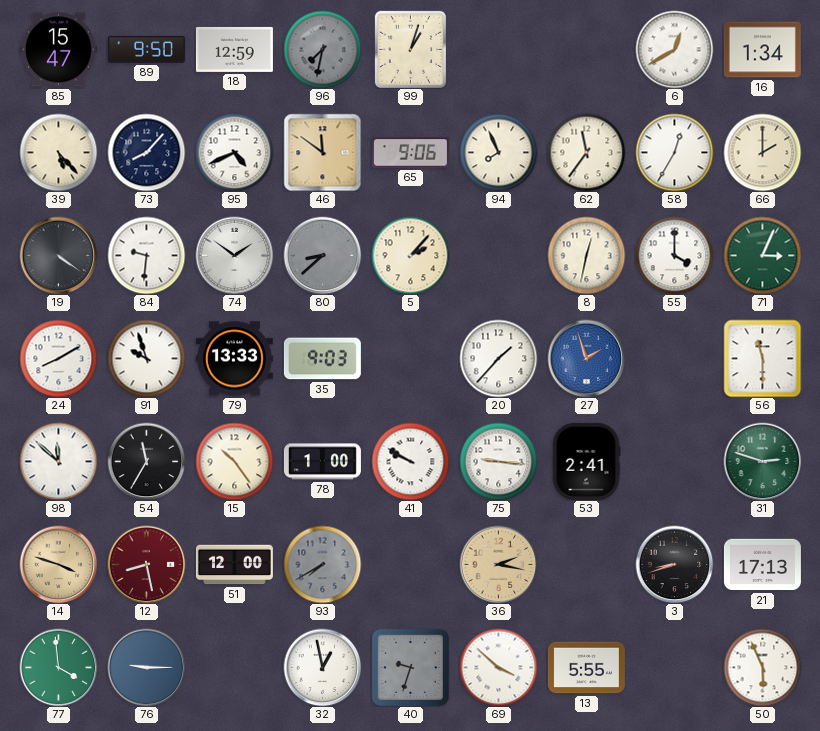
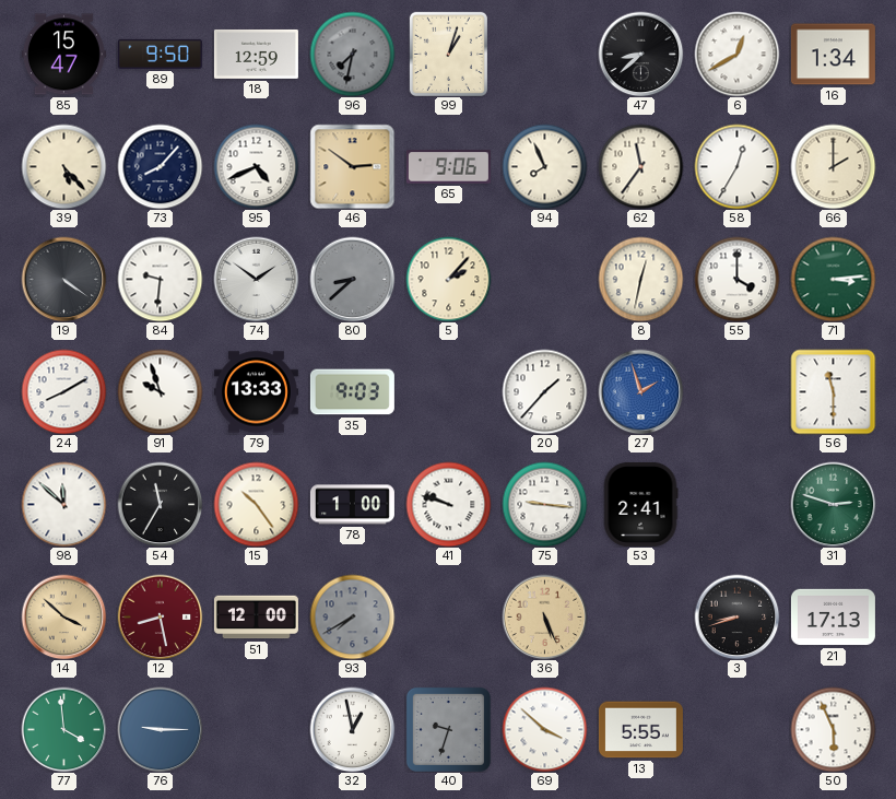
47: none -> 8:38
46: 11:51 -> 2:51
71: 3:04 -> 3:14
41: 9:50 -> 9:48
14: 3:48 -> 3:52
36: 2:17 -> 5:26
